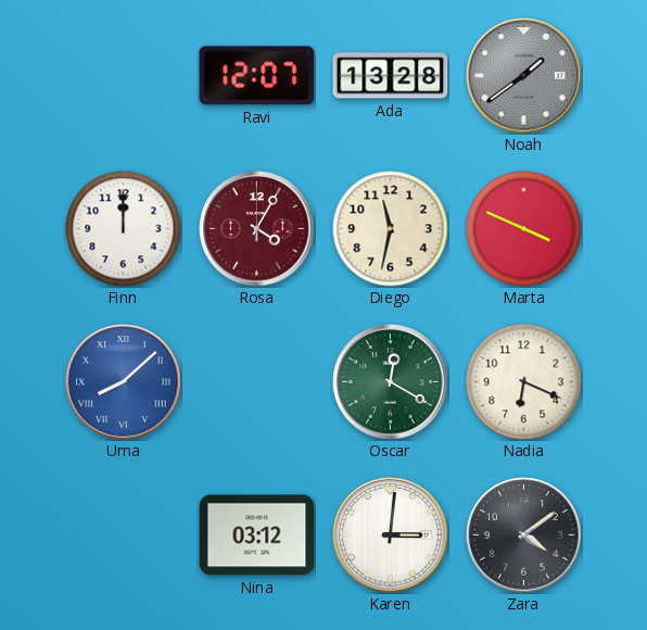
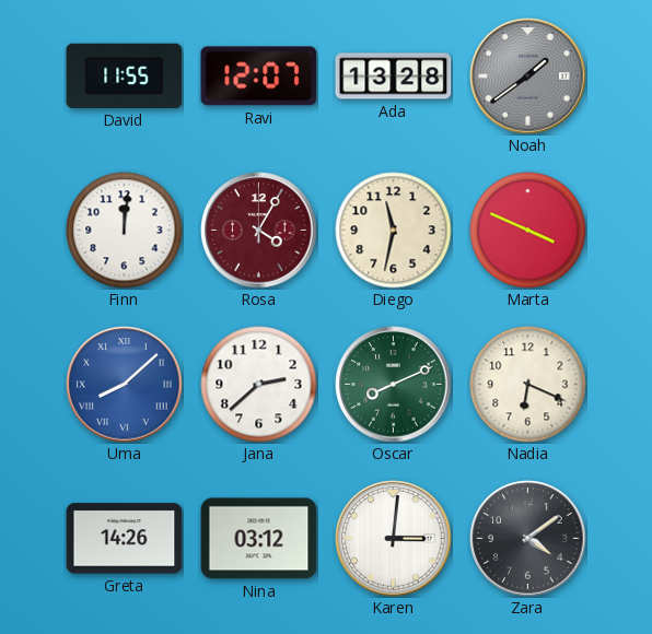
David: none -> 11:55
Finn: 12:00 -> 12:01
Jana: none -> 2:38
Oscar: 12:20 -> 8:11
Greta: none -> 14:26
